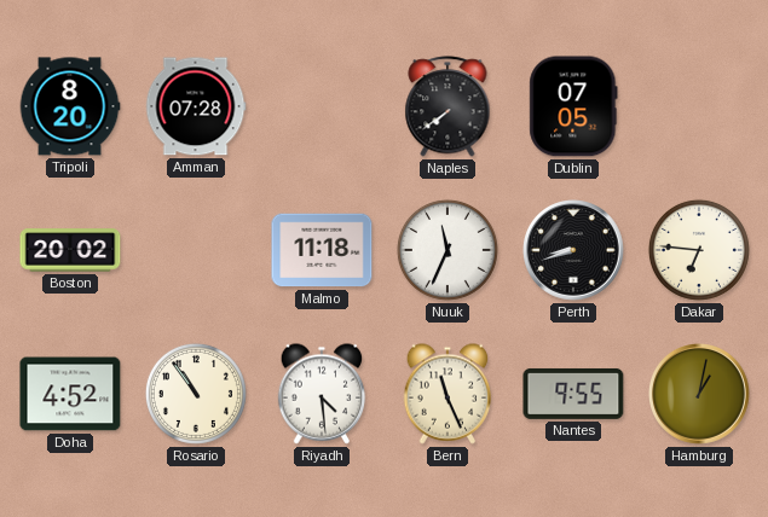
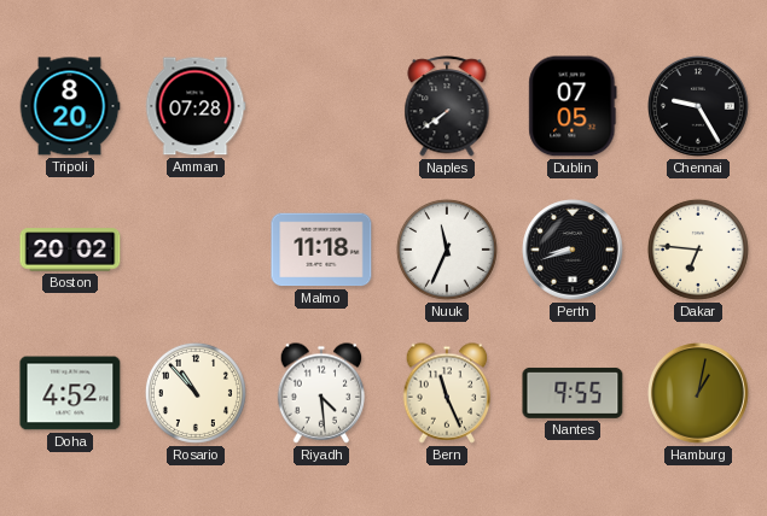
Chennai: none -> 9:25
Rosario: 10:54 -> 10:53
